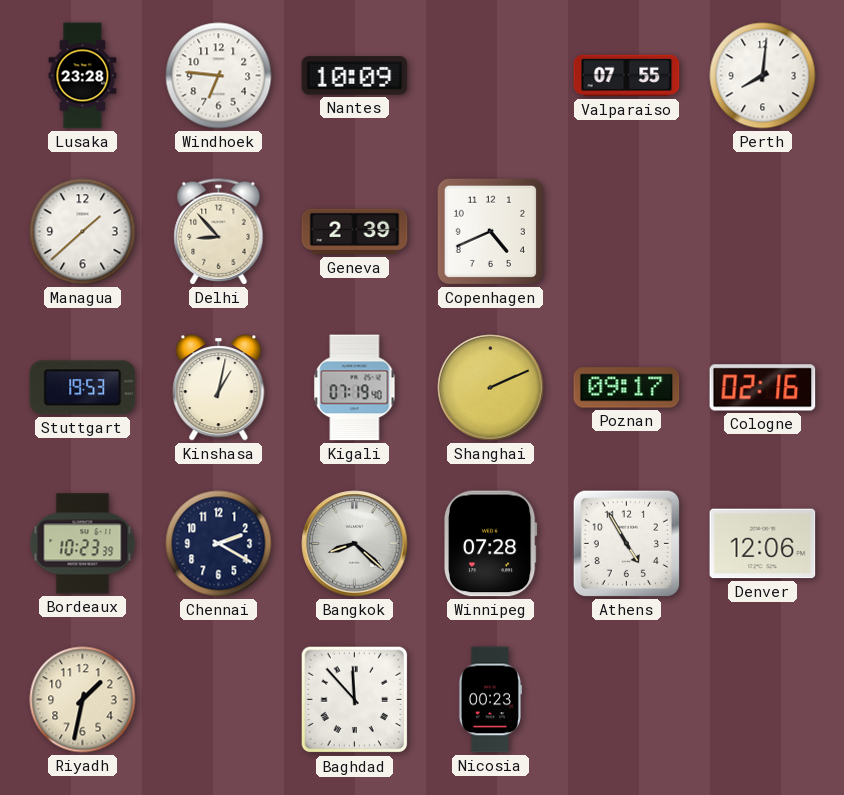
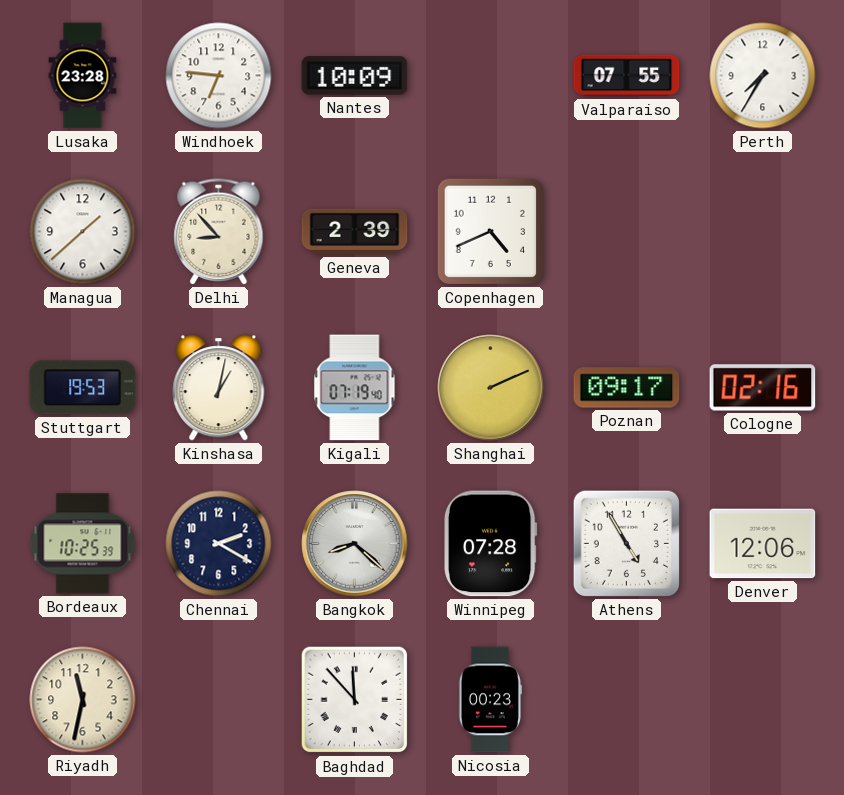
Perth: 8:01 -> 7:35
Bordeaux: 10:23 -> 10:25
Riyadh: 1:32 -> 11:32
